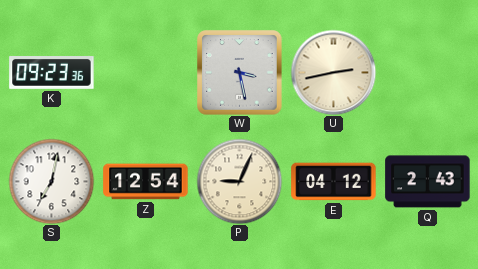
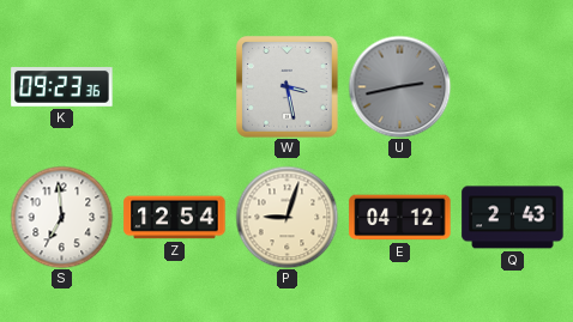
U dial: cream -> grey
S: 7:02 -> 6:59
P: 9:04 -> 9:03
